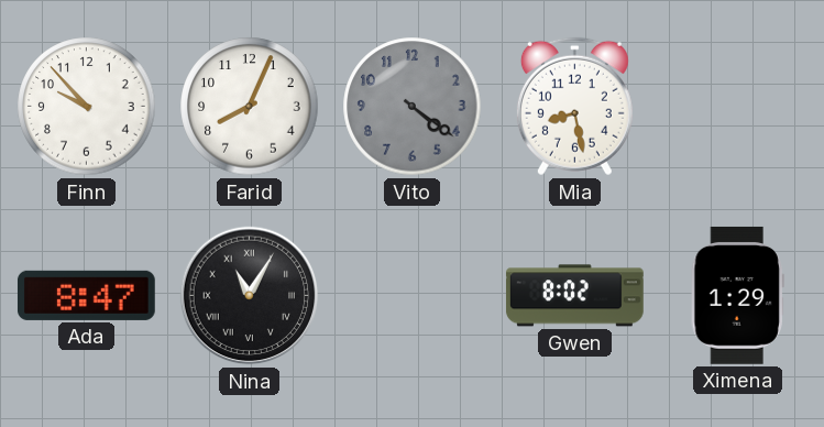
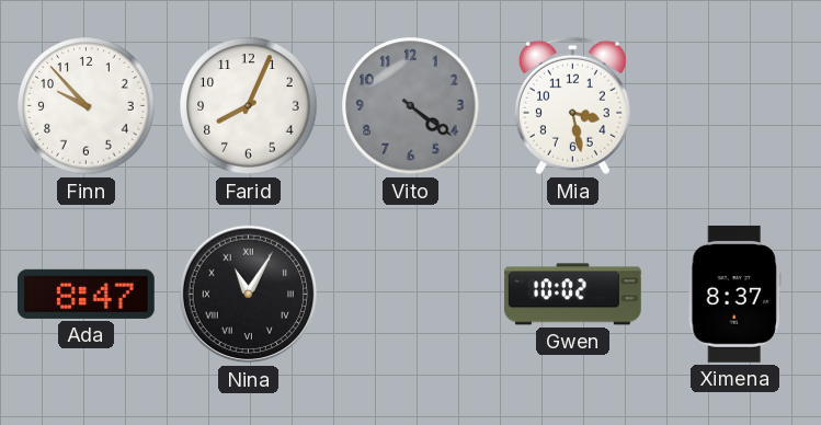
Mia: 8:28 -> 3:28
Gwen: 8:02 -> 10:02
Ximena: 1:29 -> 8:37
